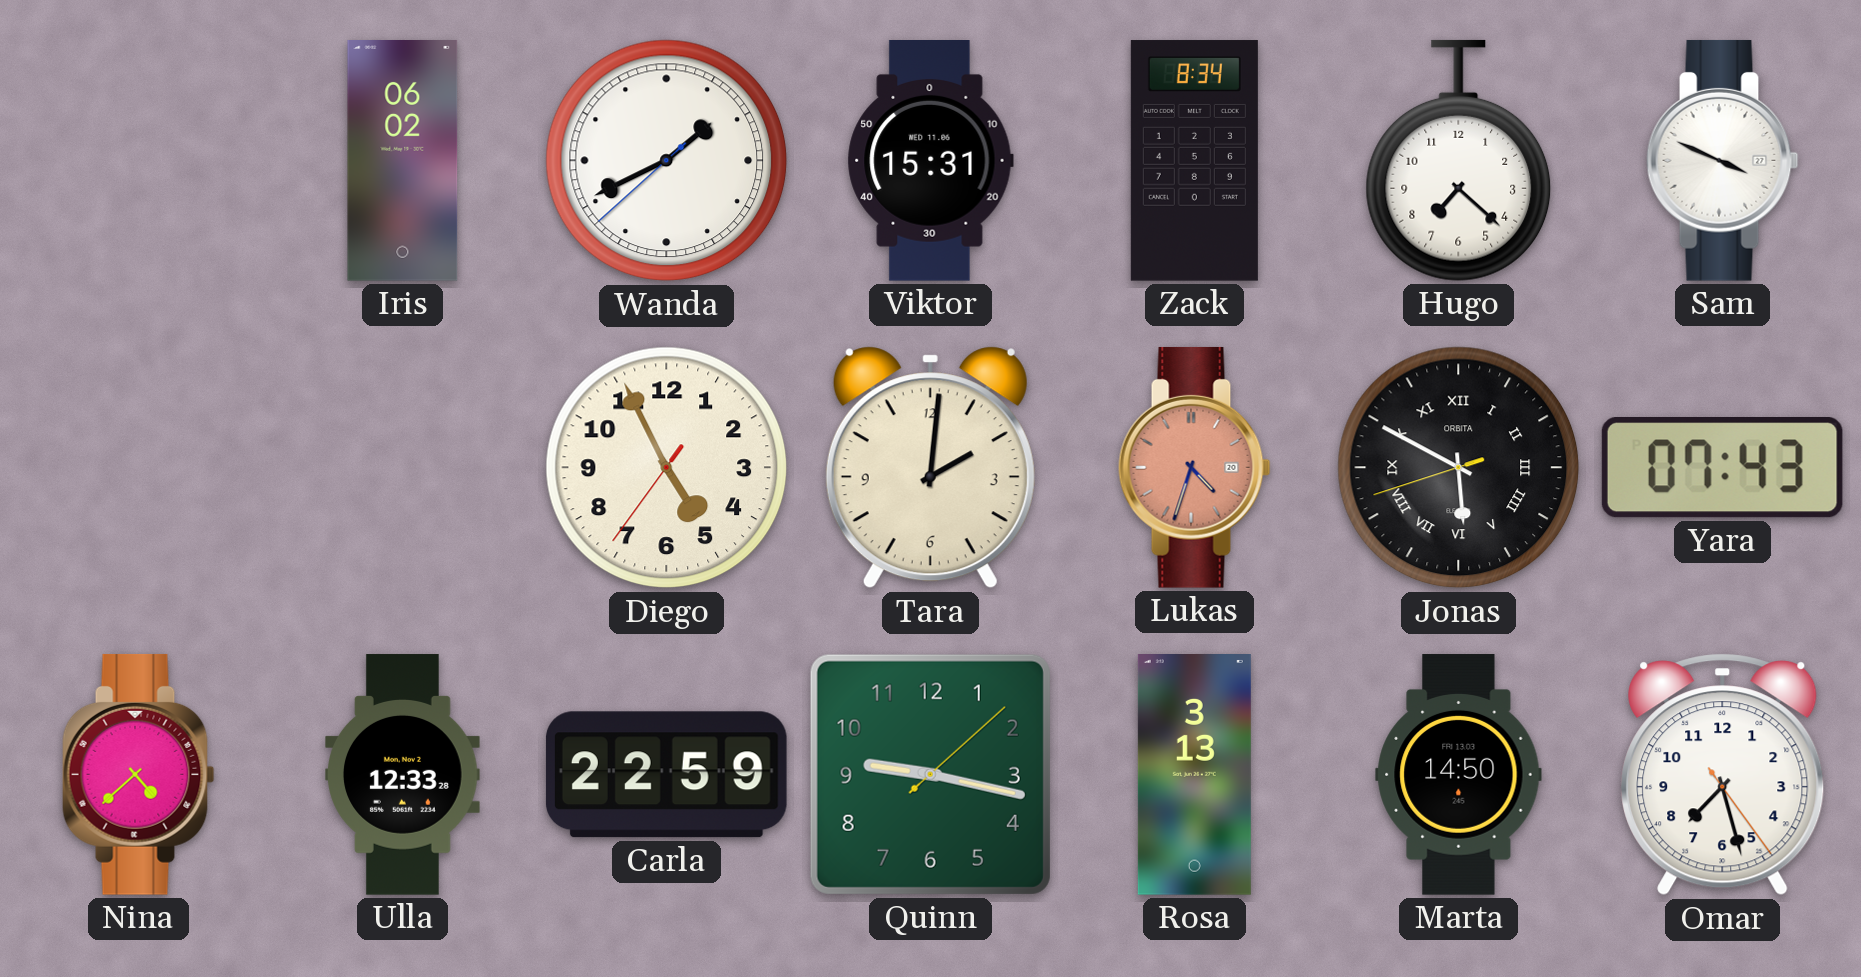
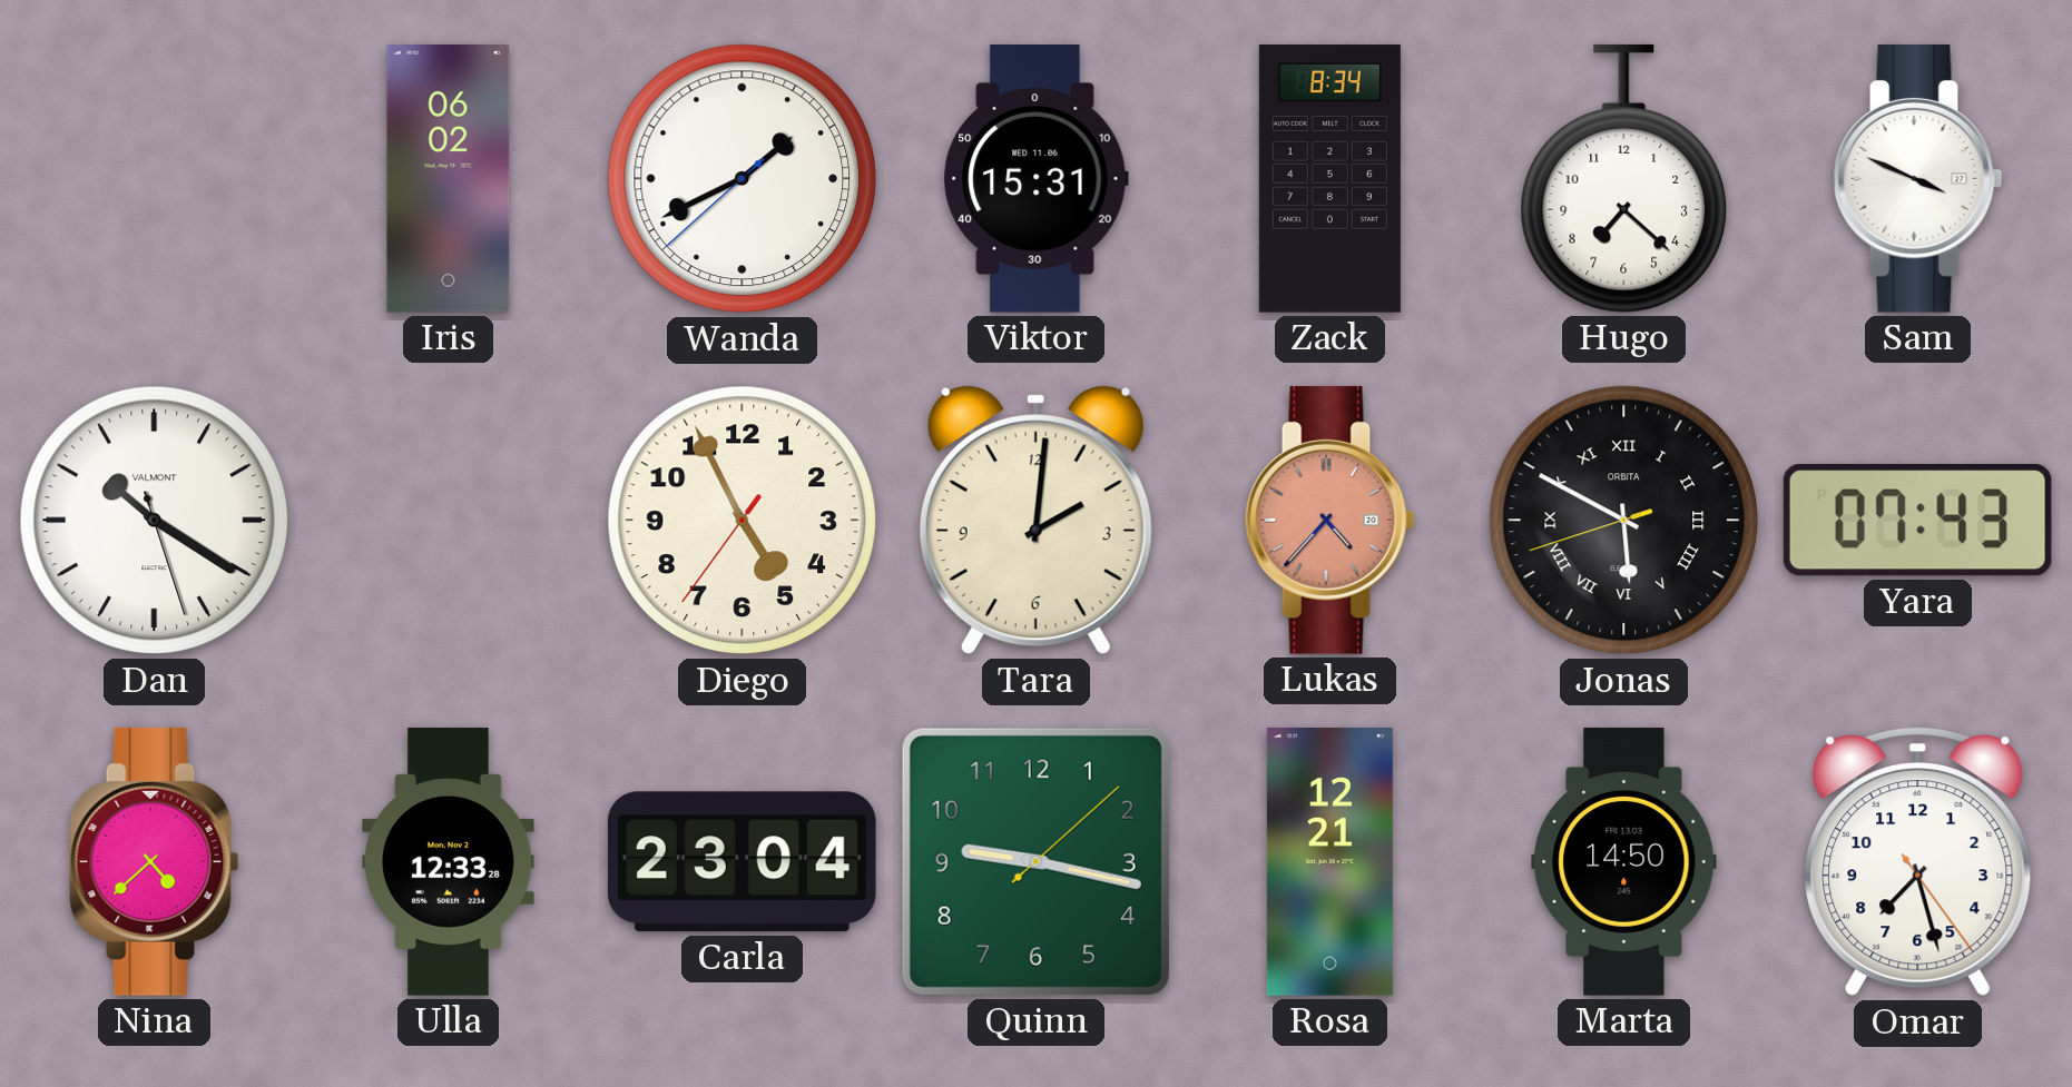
Dan: none -> 10:20
Lukas: 4:33 -> 4:37
Carla: 22:59 -> 23:04
Rosa: 3:13 -> 12:21
